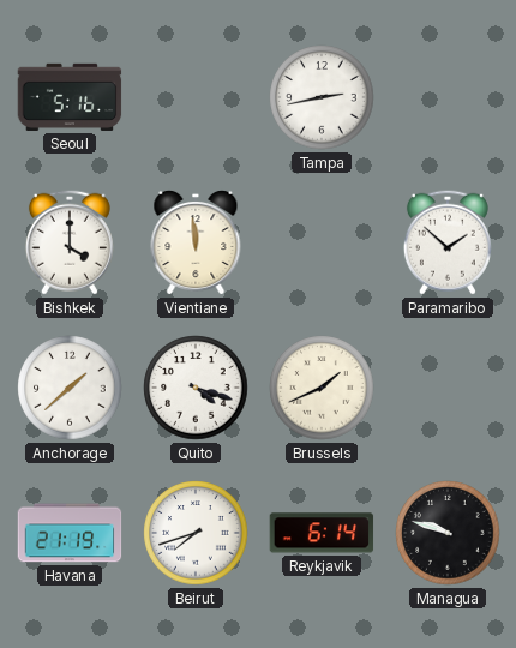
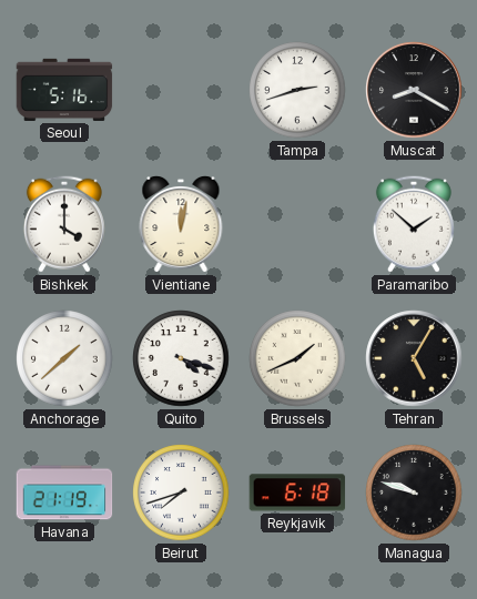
Tampa: 2:43 -> 2:42
Muscat: none -> 8:20
Vientiane: 11:59 -> 12:02
Tehran: none -> 5:05
Reykjavik: 6:14 -> 6:18
